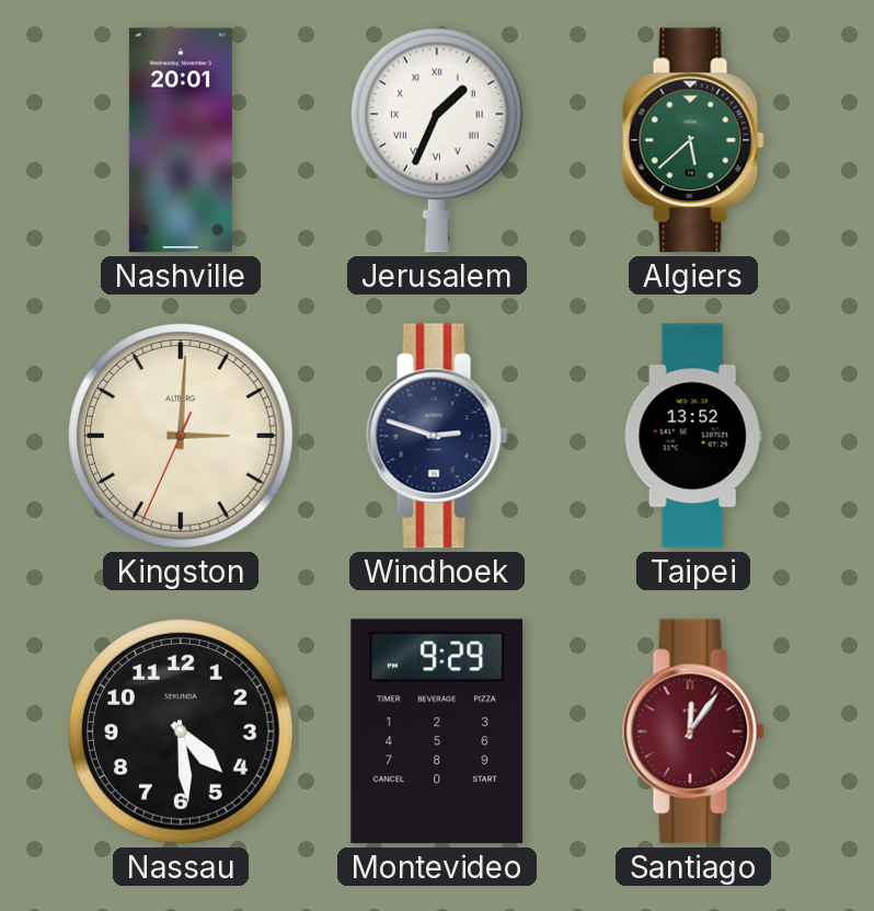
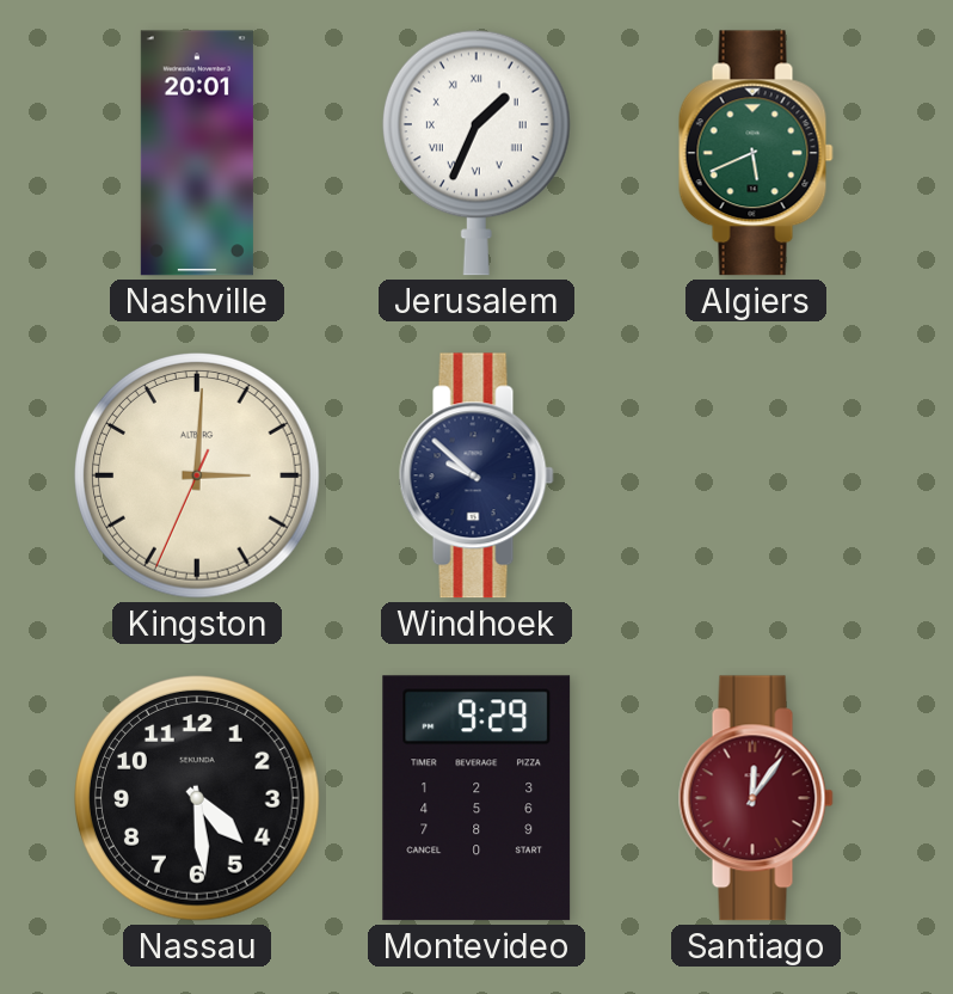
Algiers: 5:38 -> 5:41
Windhoek: 2:48 -> 9:52
Taipei: 13:52 -> none
